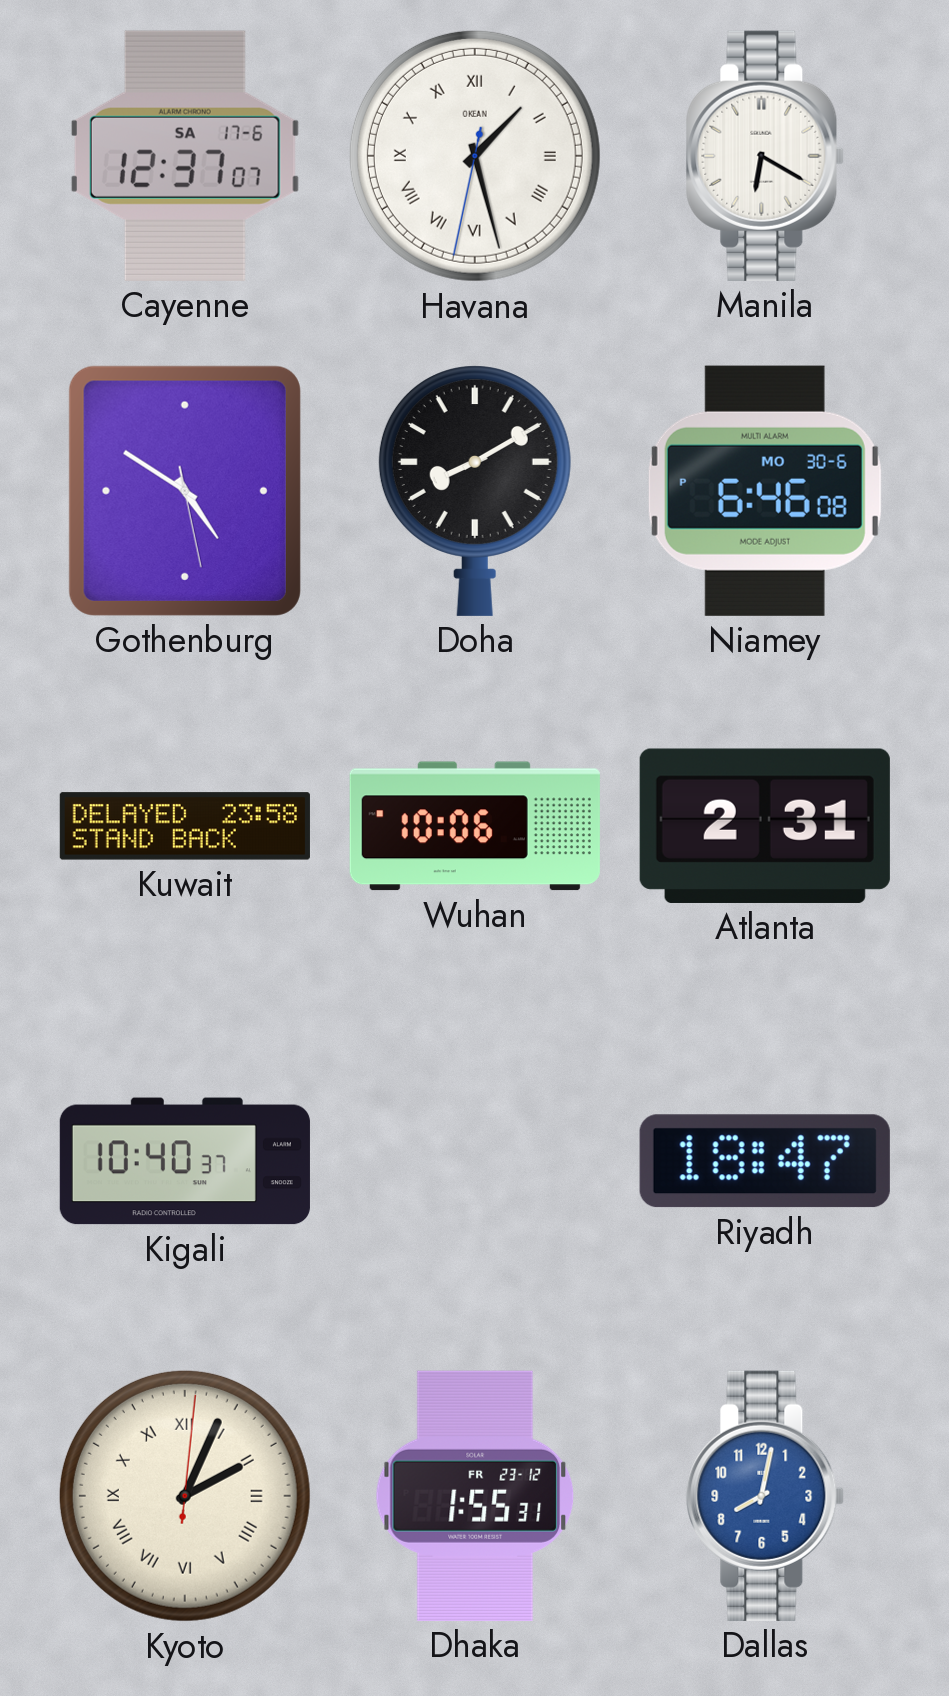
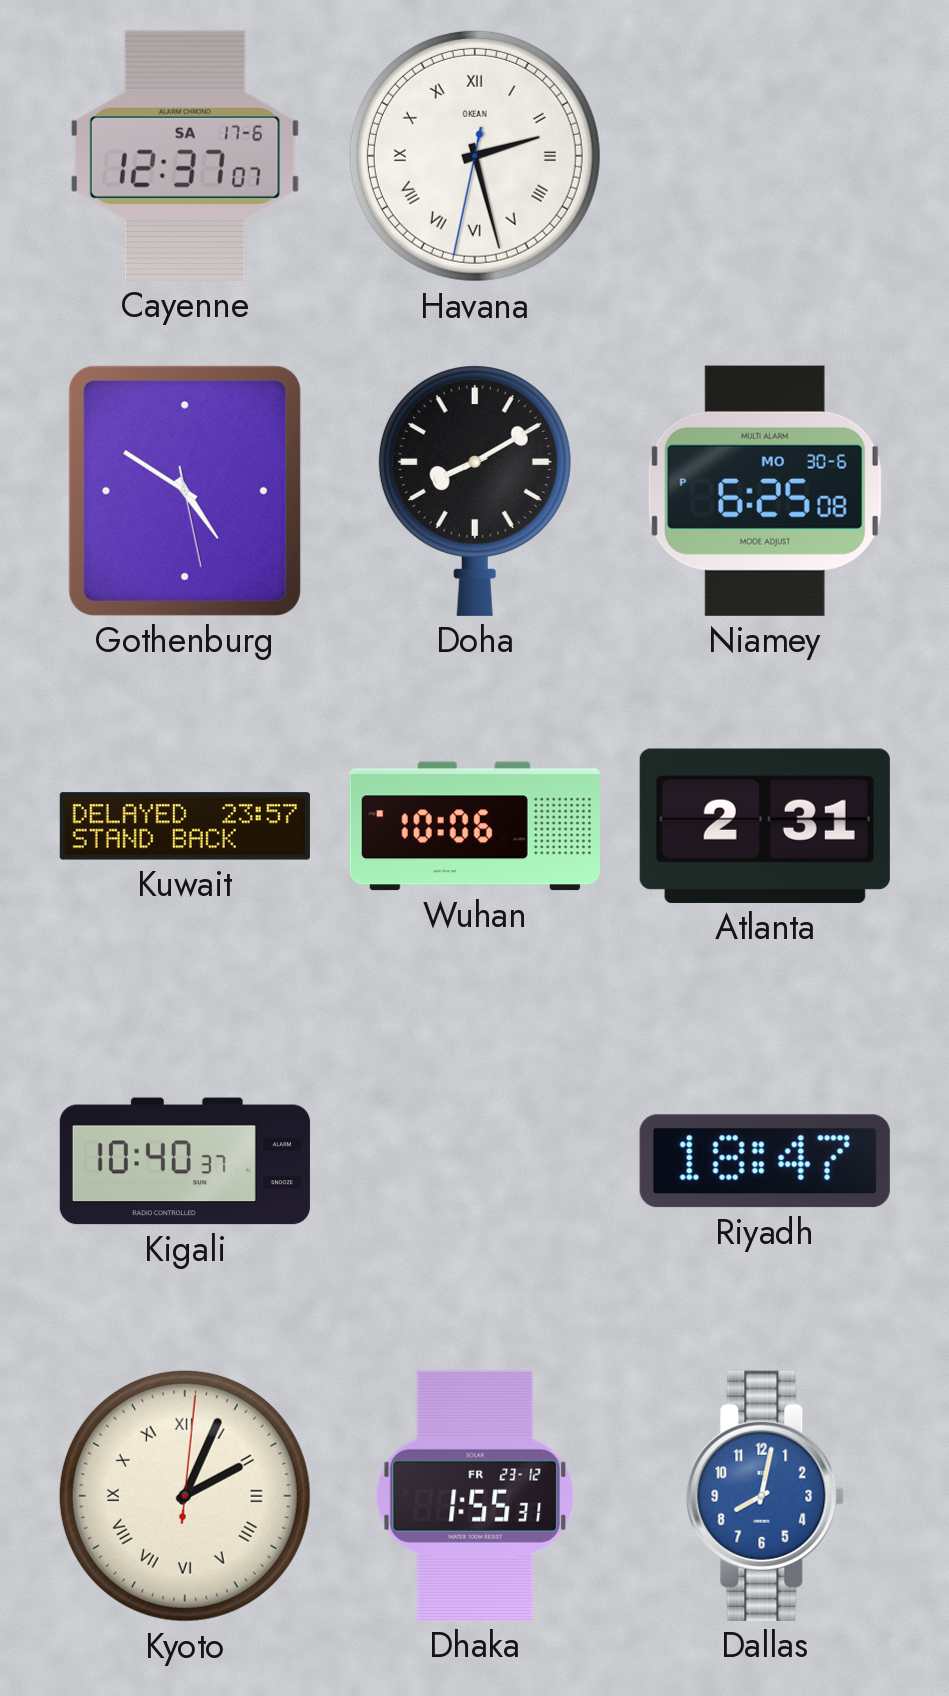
Havana: 1:27 -> 2:27
Manila: 6:20 -> none
Niamey: 6:46 -> 6:25
Kuwait: 23:58 -> 23:57
